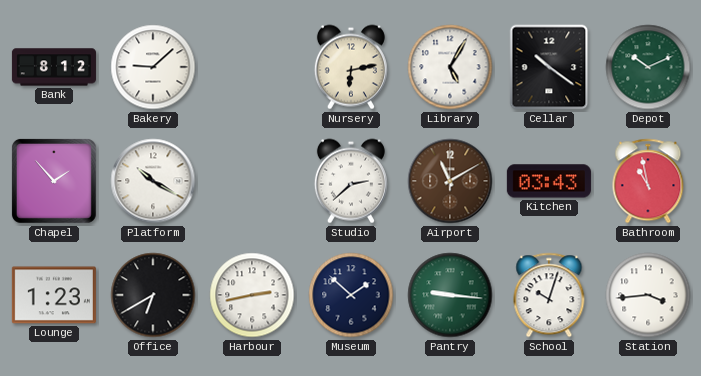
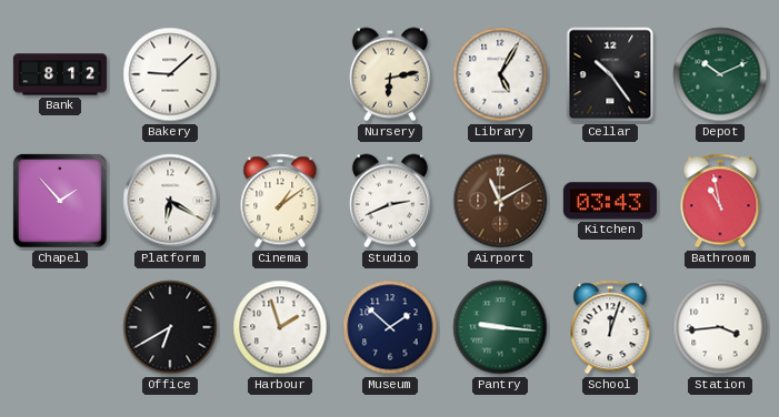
Cellar: 10:21 -> 10:24
Platform: 10:20 -> 6:20
Cinema: none -> 1:09
Studio: 2:38 -> 2:41
Lounge: 1:23 -> none
Harbour: 2:43 -> 1:57
School: 10:03 -> 12:03
